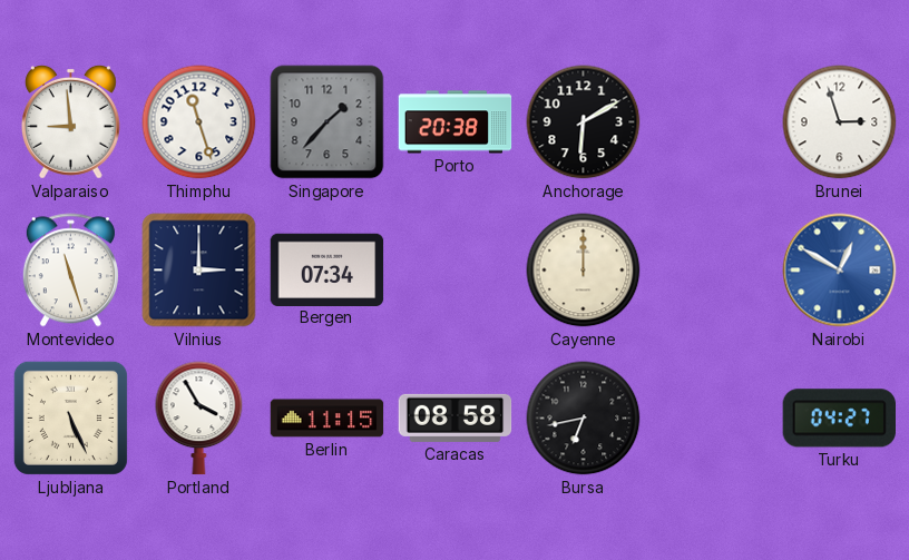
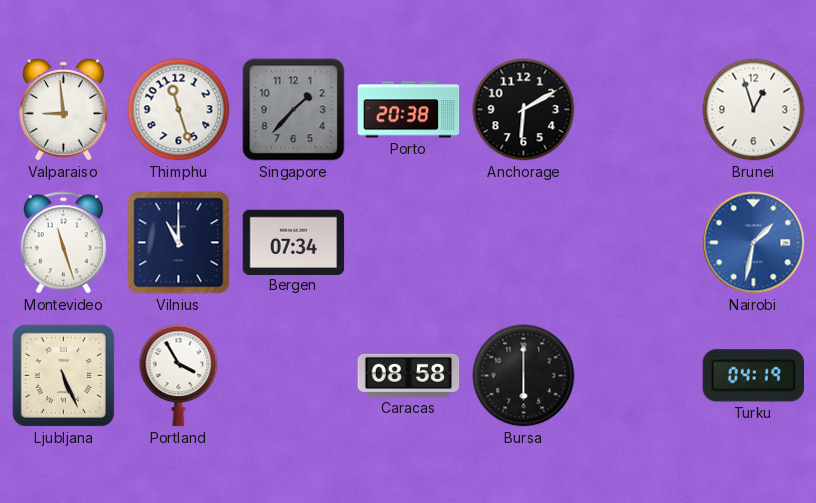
Brunei: 2:57 -> 12:57
Vilnius: 3:00 -> 11:00
Cayenne: 12:00 -> none
Nairobi: 12:50 -> 1:32
Berlin: 11:15 -> none
Bursa: 6:43 -> 6:00
Turku: 04:27 -> 04:19
